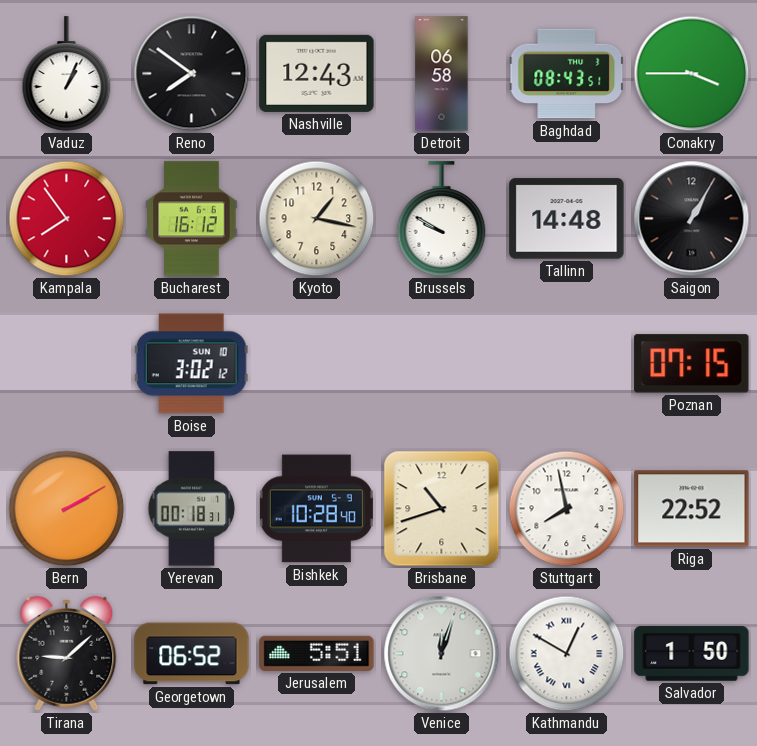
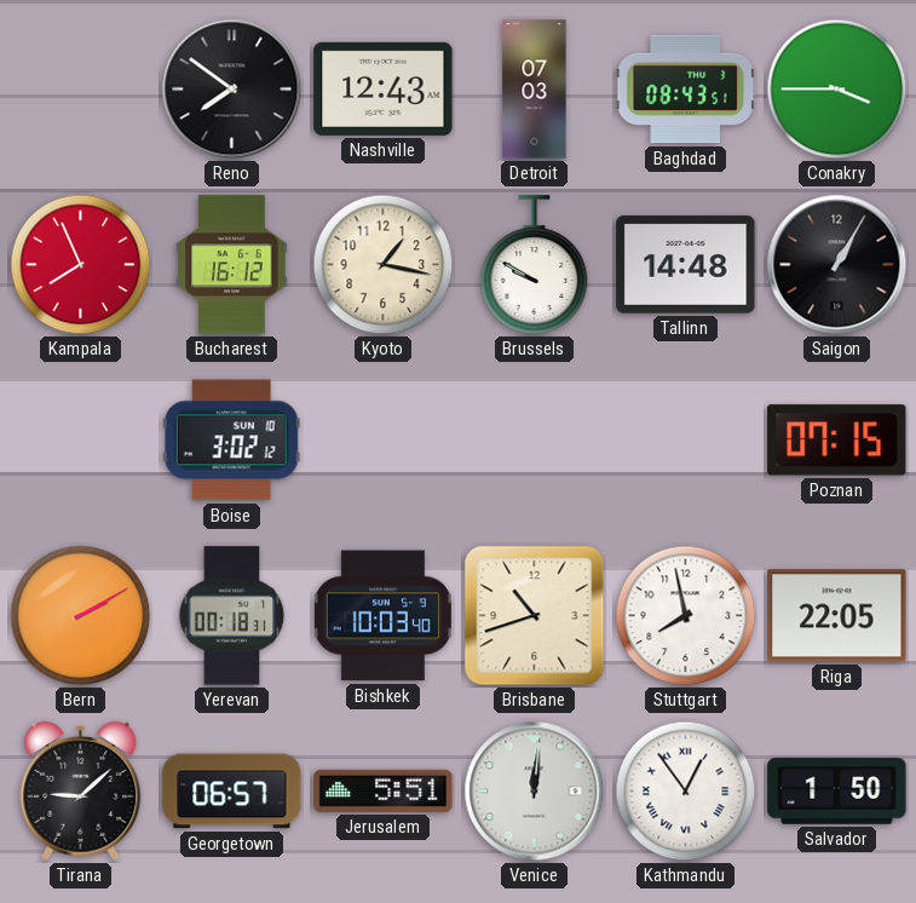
Vaduz: 1:04 -> none
Detroit: 06:58 -> 07:03
Kampala: 7:54 -> 7:56
Bishkek: 10:28 -> 10:03
Riga: 22:52 -> 22:05
Georgetown: 06:52 -> 06:57
Venice: 12:03 -> 12:01
Kathmandu: 12:50 -> 12:54
